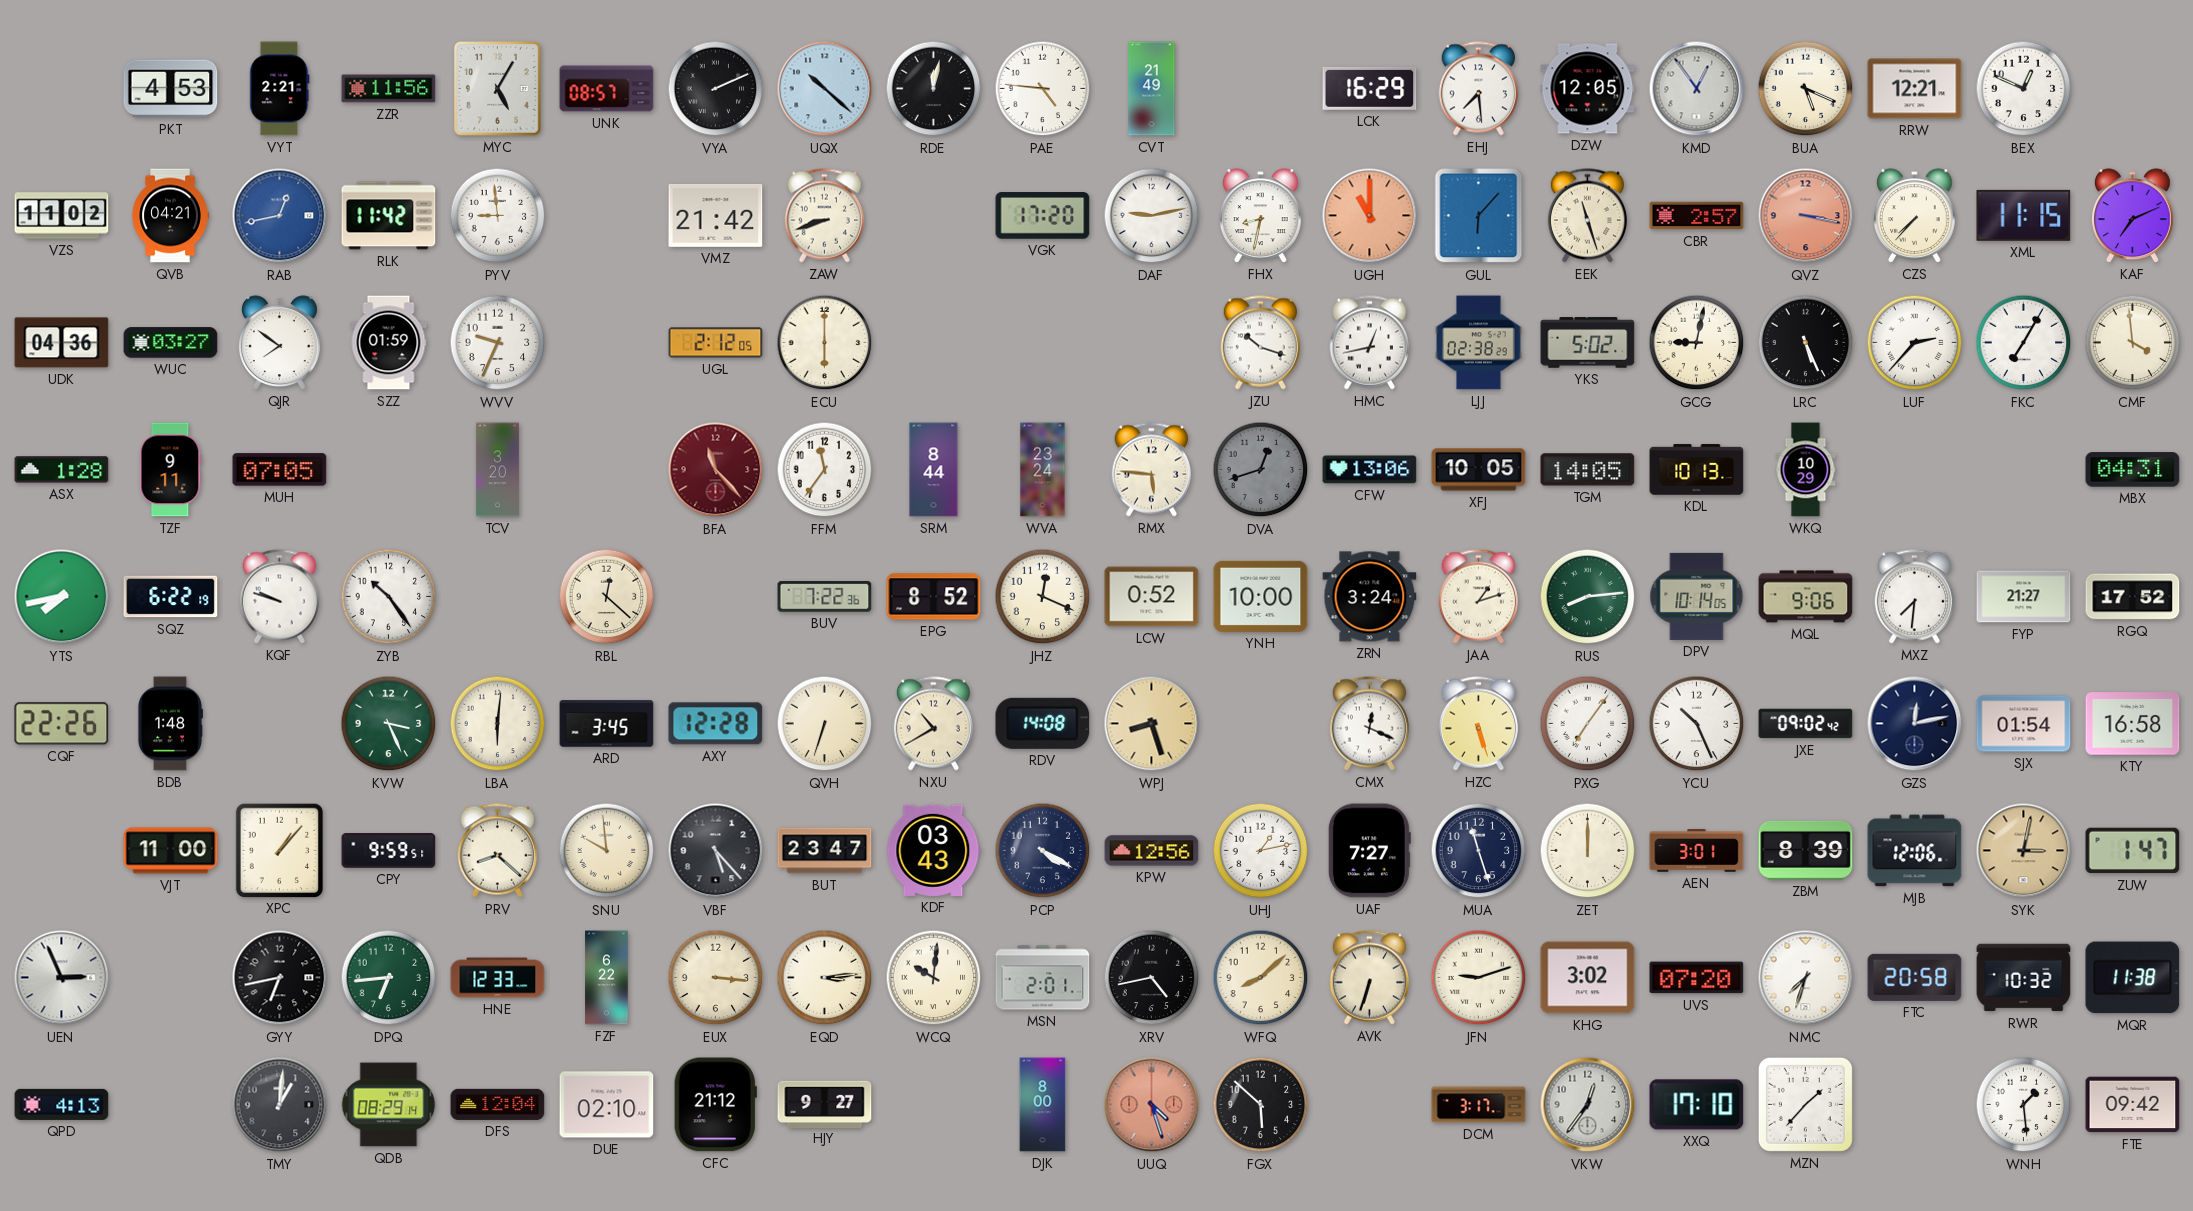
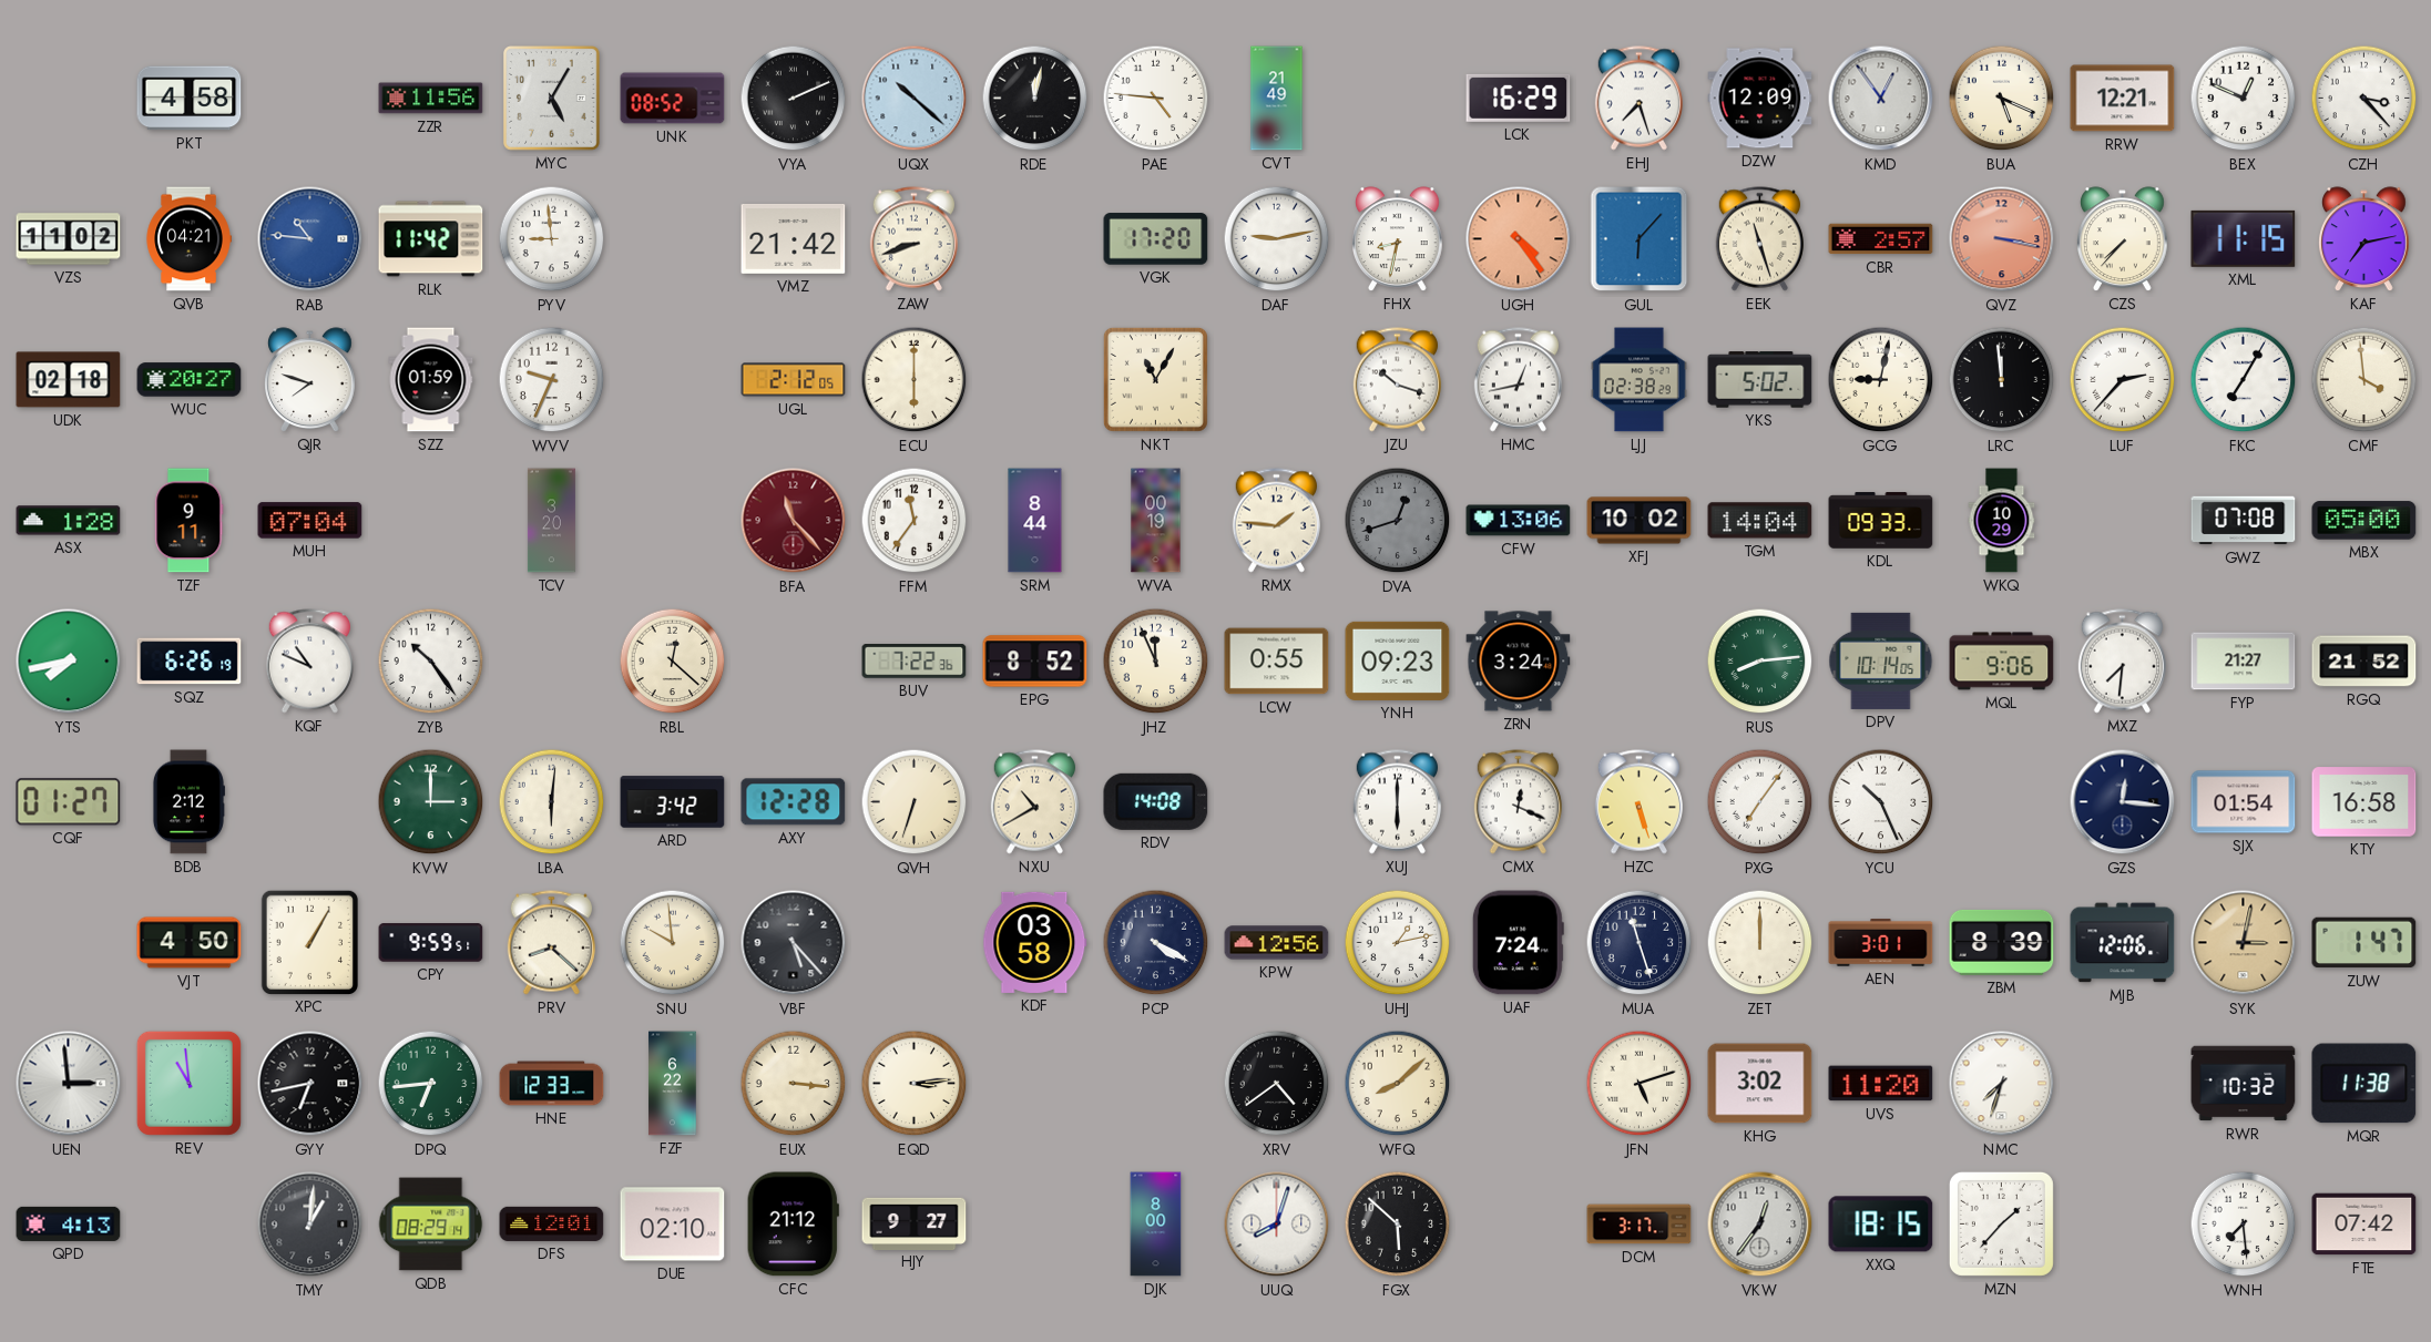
PKT: 4:53 -> 4:58
VYT: 2:21 -> none
UNK: 08:57 -> 08:52
EHJ: 7:29 -> 7:27
DZW: 12:05 -> 12:09
CZH: none -> 3:23
RAB: 12:43 -> 10:46
UGH: 11:00 -> 4:24
KAF: 7:11 -> 7:13
UDK: 04:36 -> 02:18
WUC: 03:27 -> 20:27
QJR: 7:51 -> 7:48
NKT: none -> 11:05
LRC: 5:26 -> 11:59
MUH: 07:05 -> 07:04
WVA: 23:24 -> 00:19
RMX: 5:46 -> 1:46
XFJ: 10:05 -> 10:02
TGM: 14:05 -> 14:04
KDL: 10:13 -> 09:33
GWZ: none -> 07:08
MBX: 04:31 -> 05:00
SQZ: 6:22 -> 6:26
KQF: 9:48 -> 10:49
JHZ: 12:19 -> 11:56
LCW: 0:52 -> 0:55
YNH: 10:00 -> 09:23
JAA: 1:12 -> none
RGQ: 17:52 -> 21:52
CQF: 22:26 -> 01:27
BDB: 1:48 -> 2:12
KVW: 3:26 -> 3:00
ARD: 3:45 -> 3:42
WPJ: 8:27 -> none
XUJ: none -> 6:00
JXE: 09:02 -> none
GZS: 12:13 -> 12:16
VJT: 11:00 -> 4:50
XPC: 1:07 -> 1:05
BUT: 23:47 -> none
KDF: 03:43 -> 03:58
UAF: 7:27 -> 7:24
UEN: 2:56 -> 2:59
REV: none -> 10:59
WCQ: 10:01 -> none
MSN: 2:01 -> none
XRV: 4:43 -> 4:39
AVK: 6:33 -> none
JFN: 9:12 -> 5:12
UVS: 07:20 -> 11:20
FTC: 20:58 -> none
DFS: 12:04 -> 12:01
UUQ: 4:27 -> 8:03
UUQ dial: salmon -> white
XXQ: 17:10 -> 18:15
WNH: 1:29 -> 7:29
FTE: 09:42 -> 07:42
